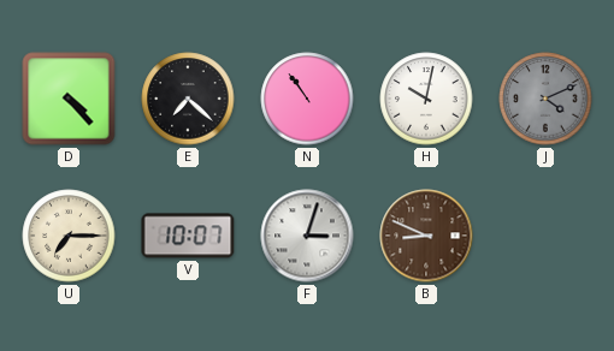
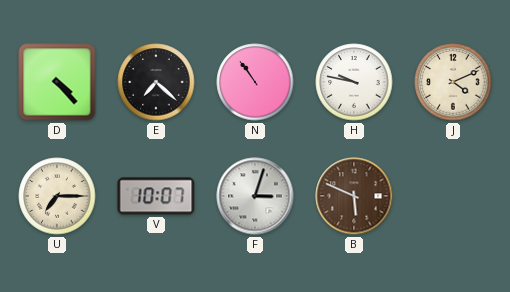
H: 10:02 -> 9:47
J dial: grey -> cream
B: 8:49 -> 5:49
